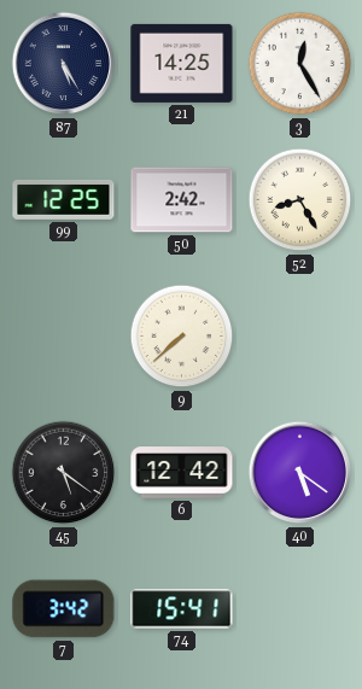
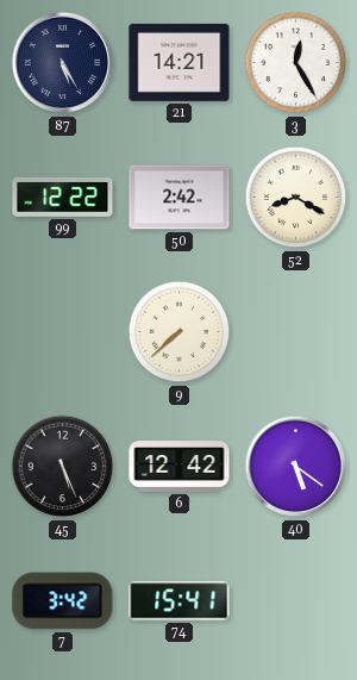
21: 14:25 -> 14:21
99: 12:25 -> 12:22
52: 8:25 -> 8:20
45: 5:21 -> 5:26
